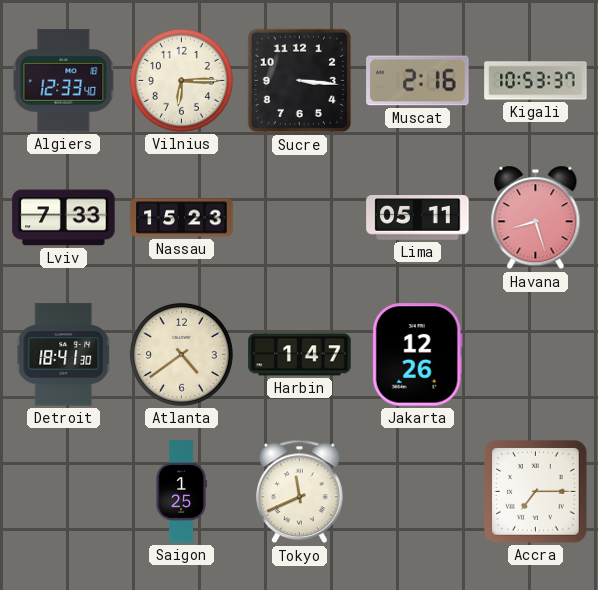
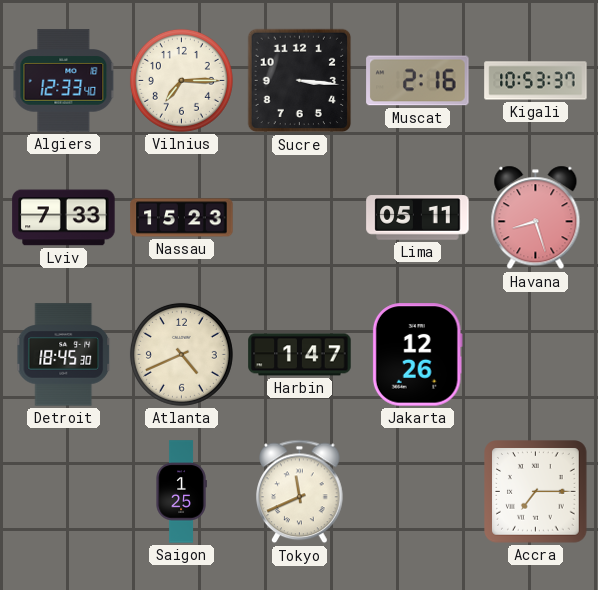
Vilnius: 6:15 -> 7:15
Detroit: 18:41 -> 18:45
Atlanta: 4:39 -> 4:41
